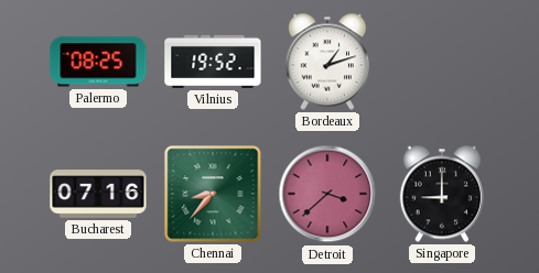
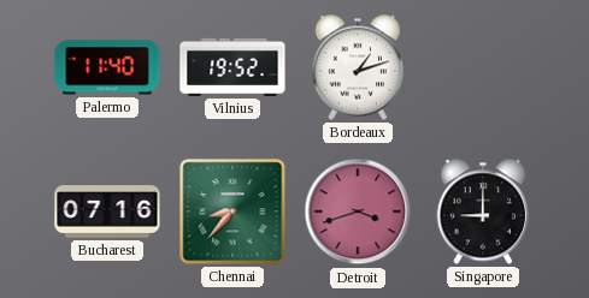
Palermo: 08:25 -> 11:40
Detroit: 3:38 -> 3:42
